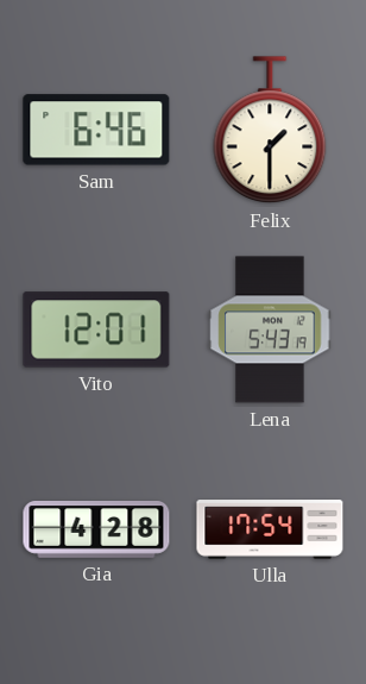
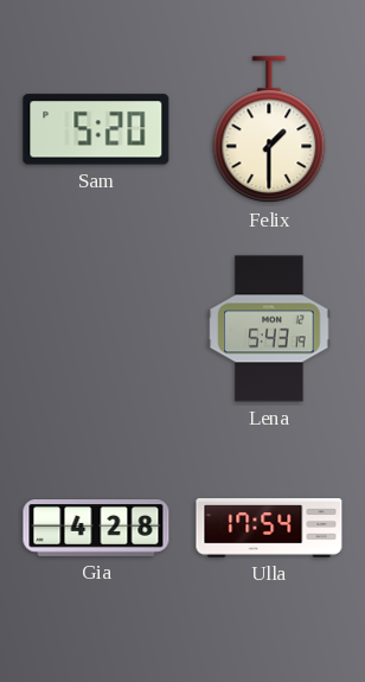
Sam: 6:46 -> 5:20
Vito: 12:01 -> none
